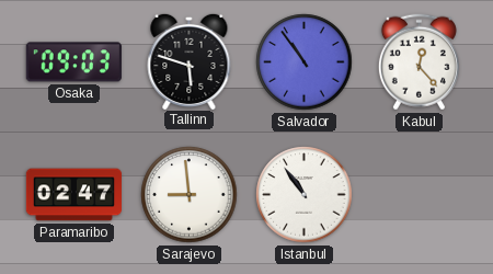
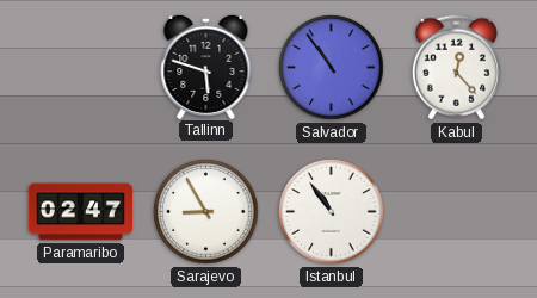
Osaka: 09:03 -> none
Sarajevo: 8:59 -> 8:55
